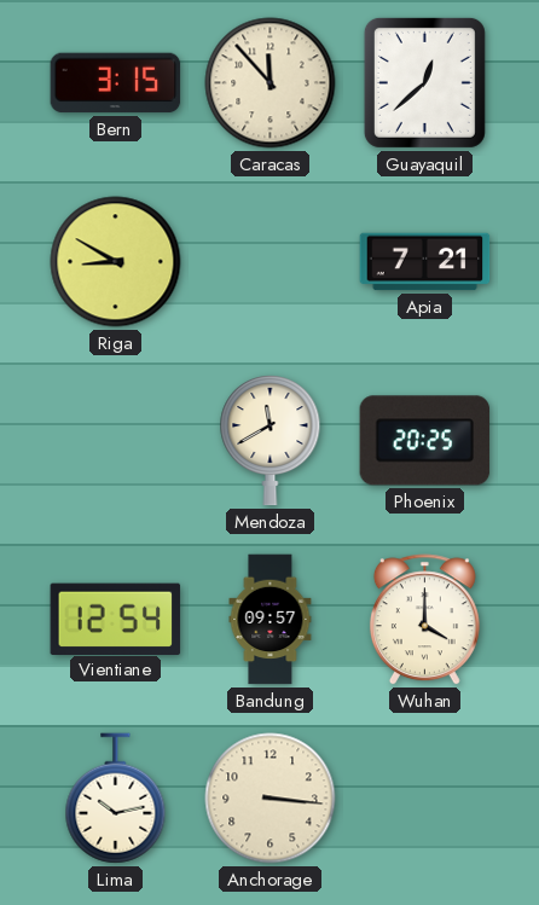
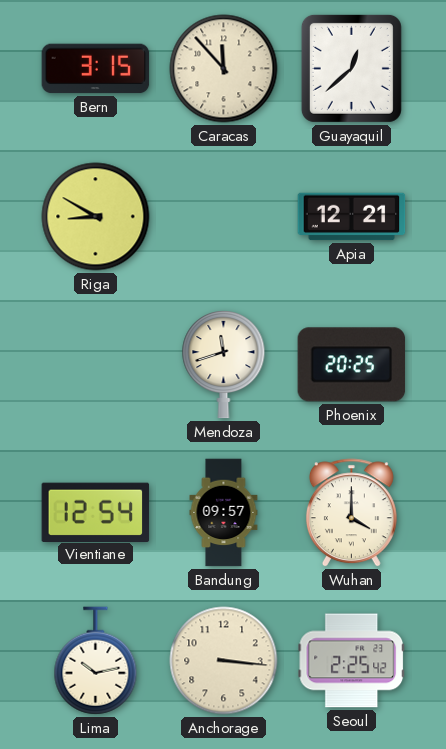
Apia: 7:21 -> 12:21
Mendoza: 11:40 -> 11:42
Seoul: none -> 2:25
